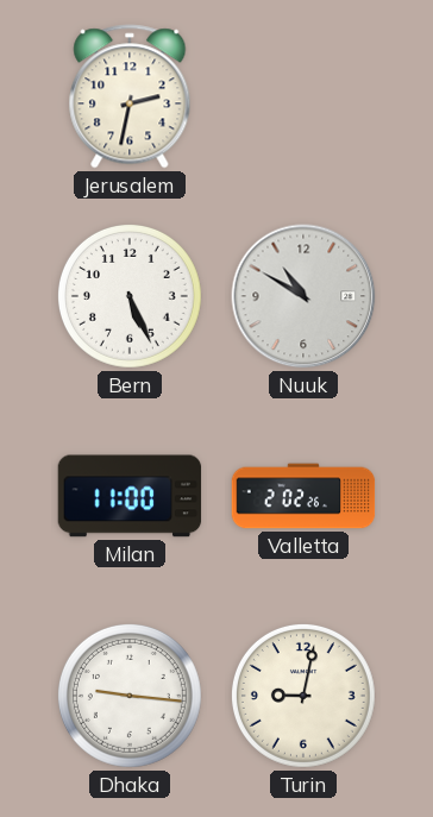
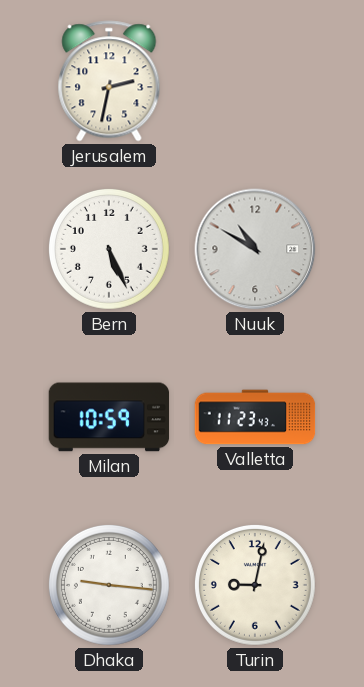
Milan: 11:00 -> 10:59
Valletta: 2:02 -> 11:23
